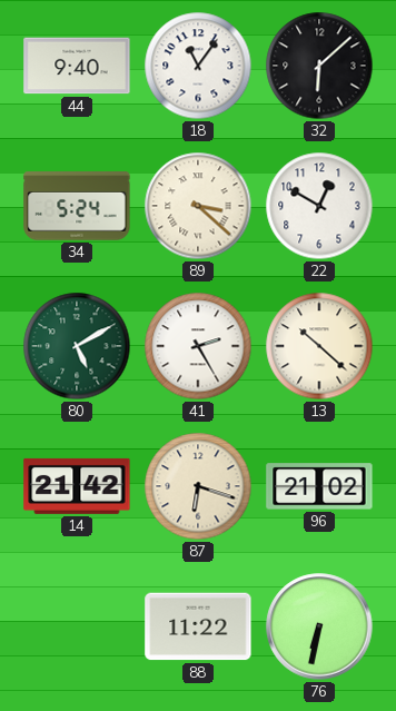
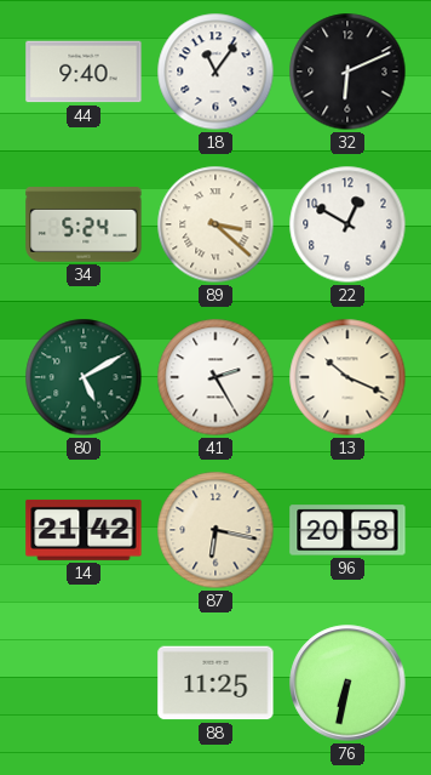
32: 6:08 -> 6:11
13: 10:22 -> 10:19
87: 6:18 -> 6:17
96: 21:02 -> 20:58
88: 11:22 -> 11:25
